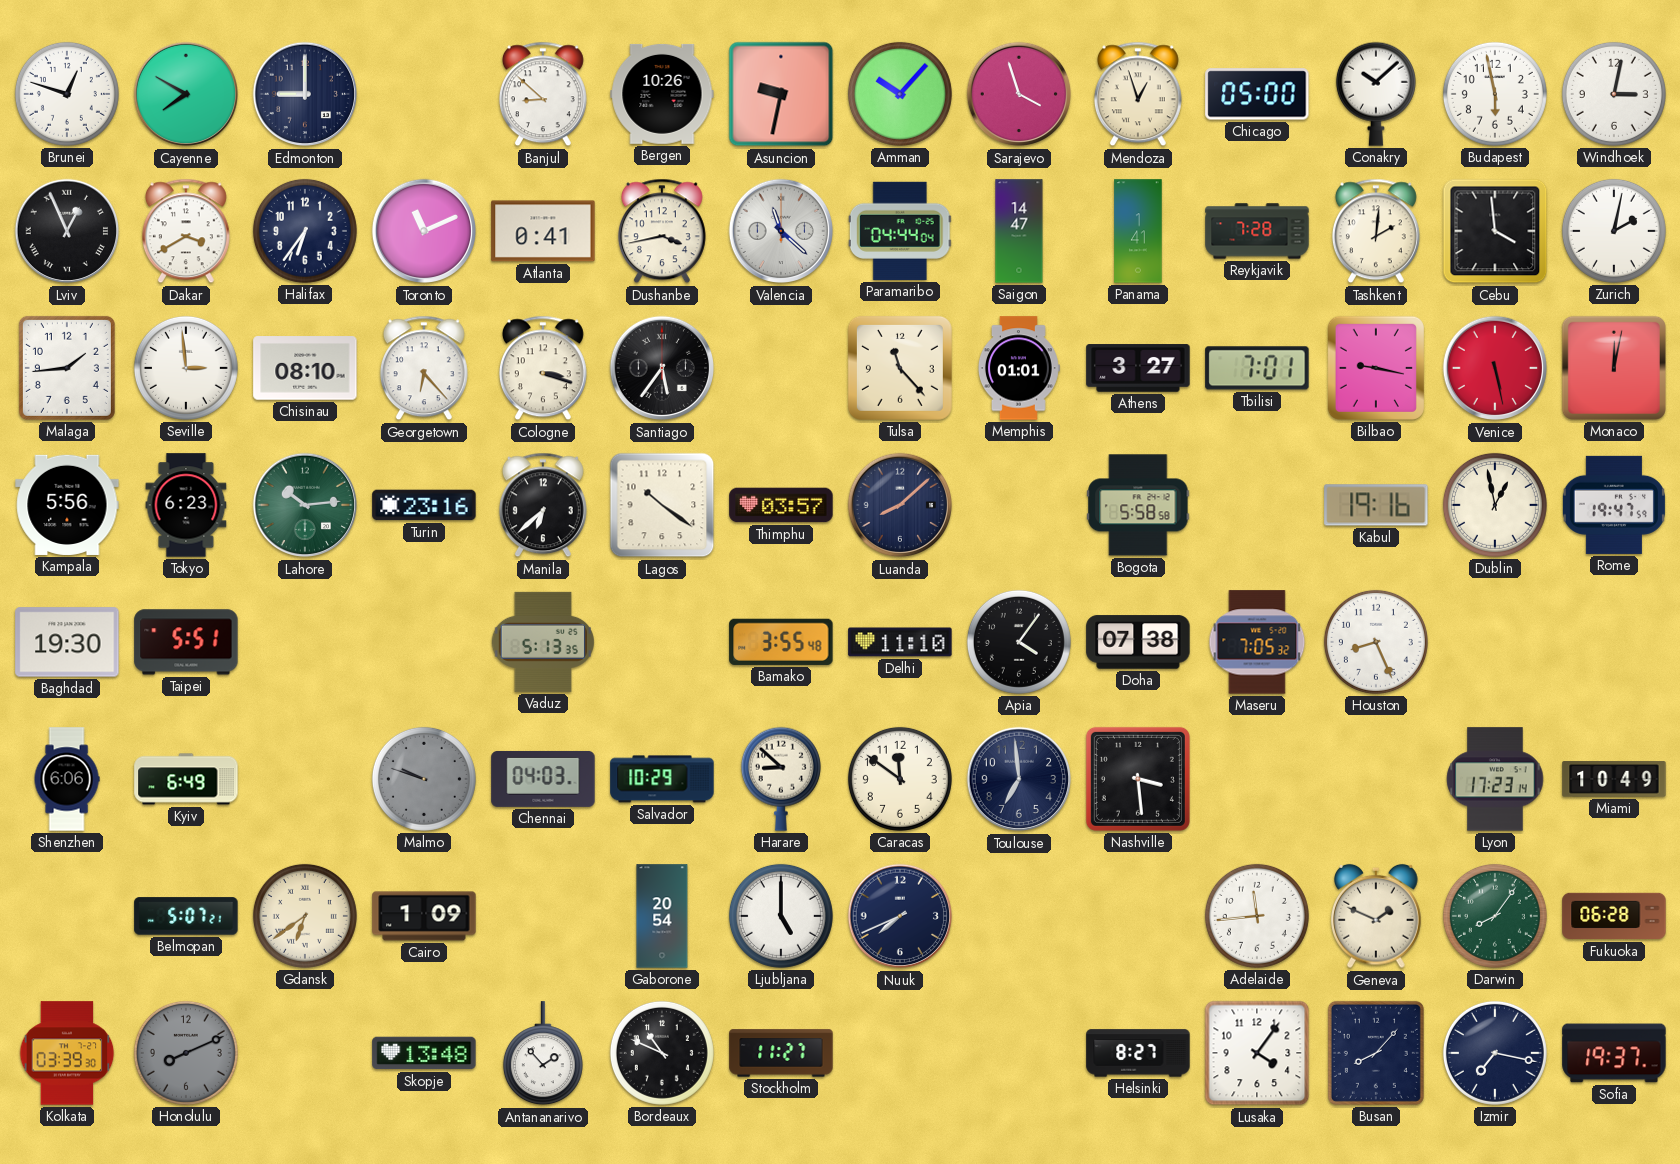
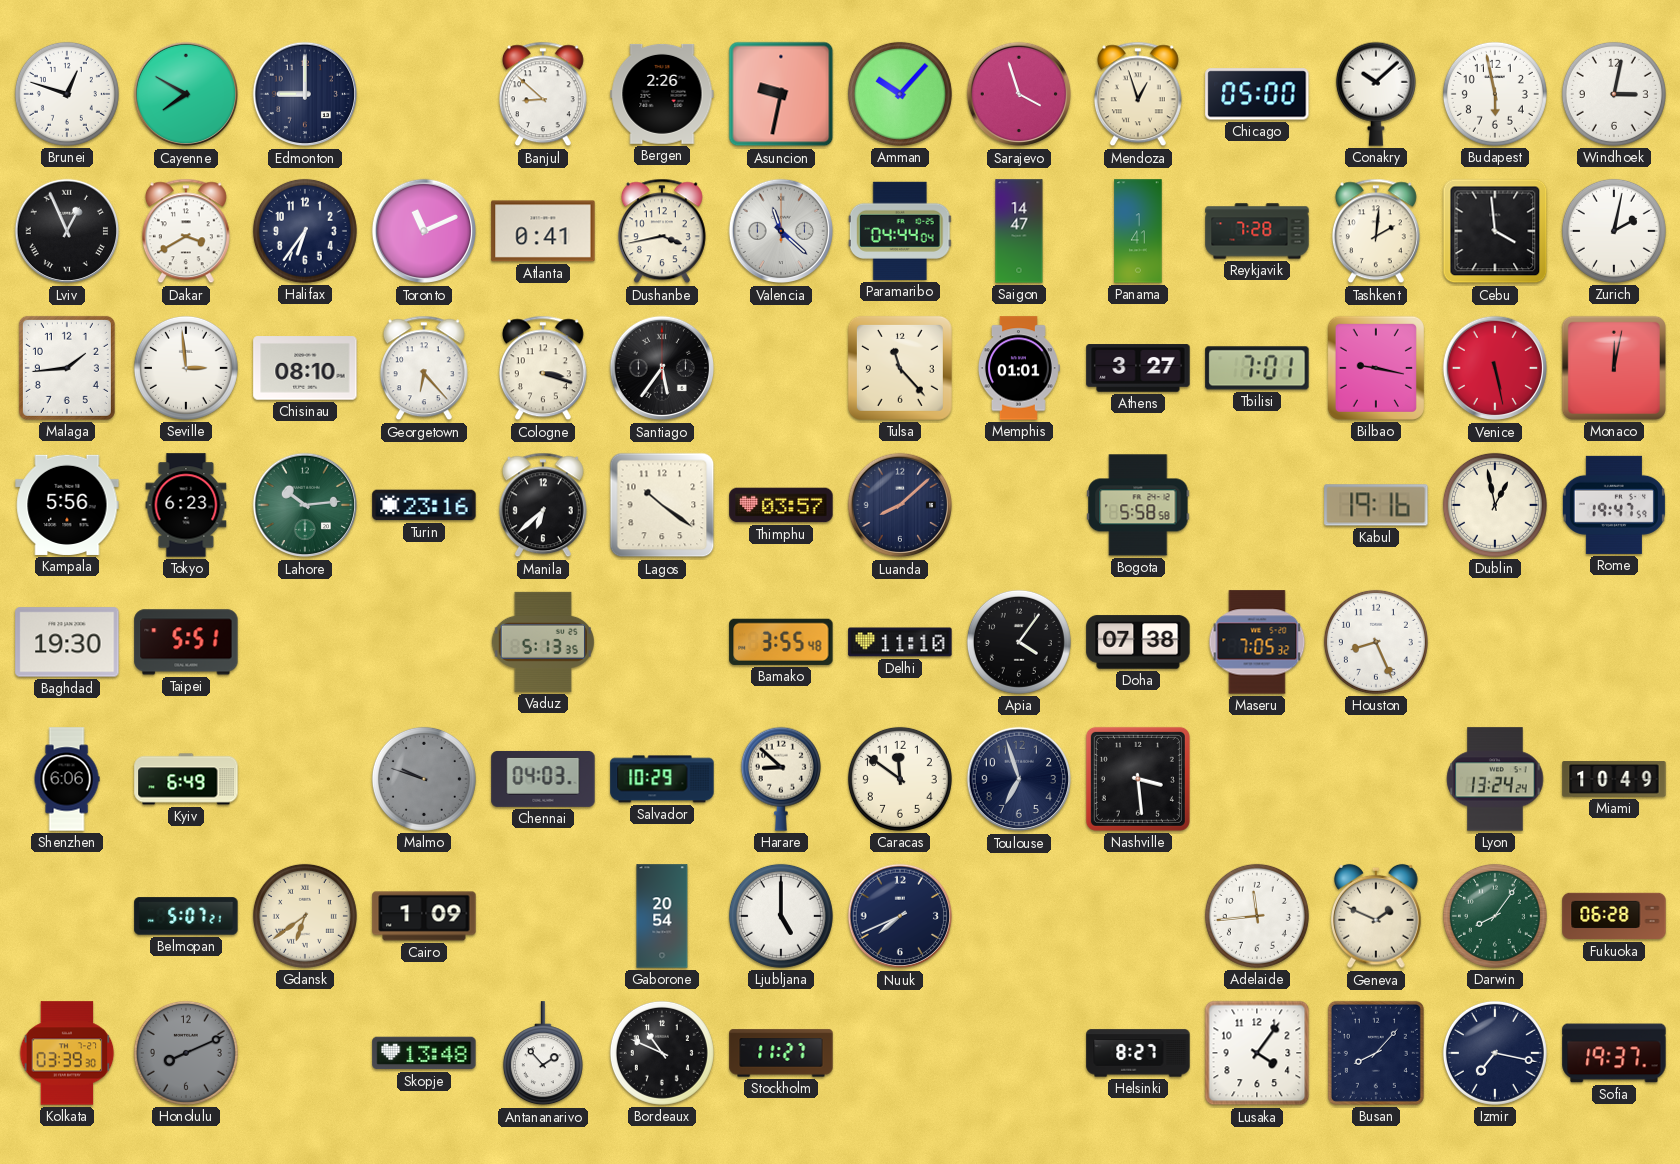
Bergen: 10:26 -> 2:26
Toulouse: 6:59 -> 6:57
Lyon: 17:23 -> 13:24
